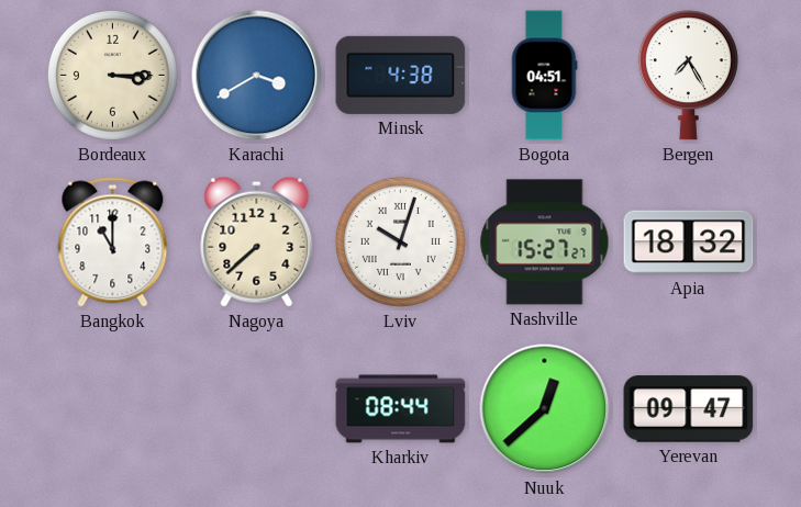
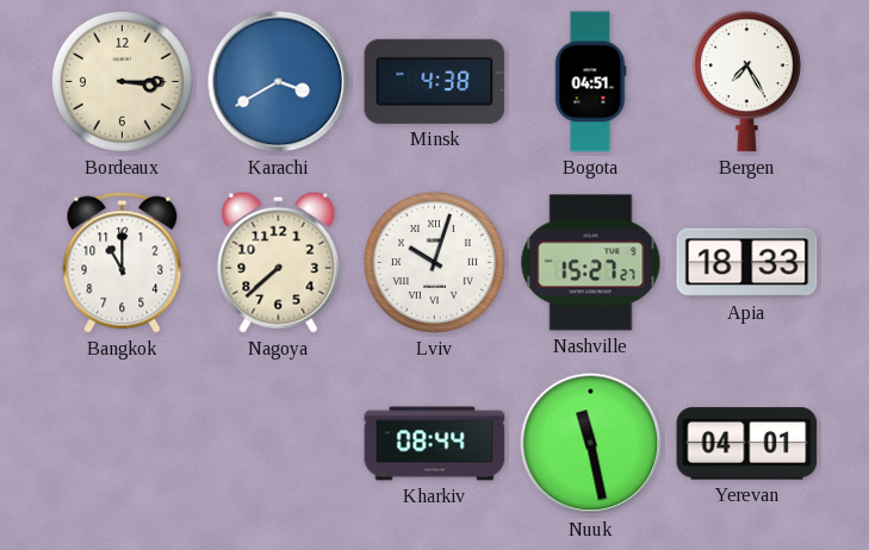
Apia: 18:32 -> 18:33
Nuuk: 12:38 -> 11:28
Yerevan: 09:47 -> 04:01
